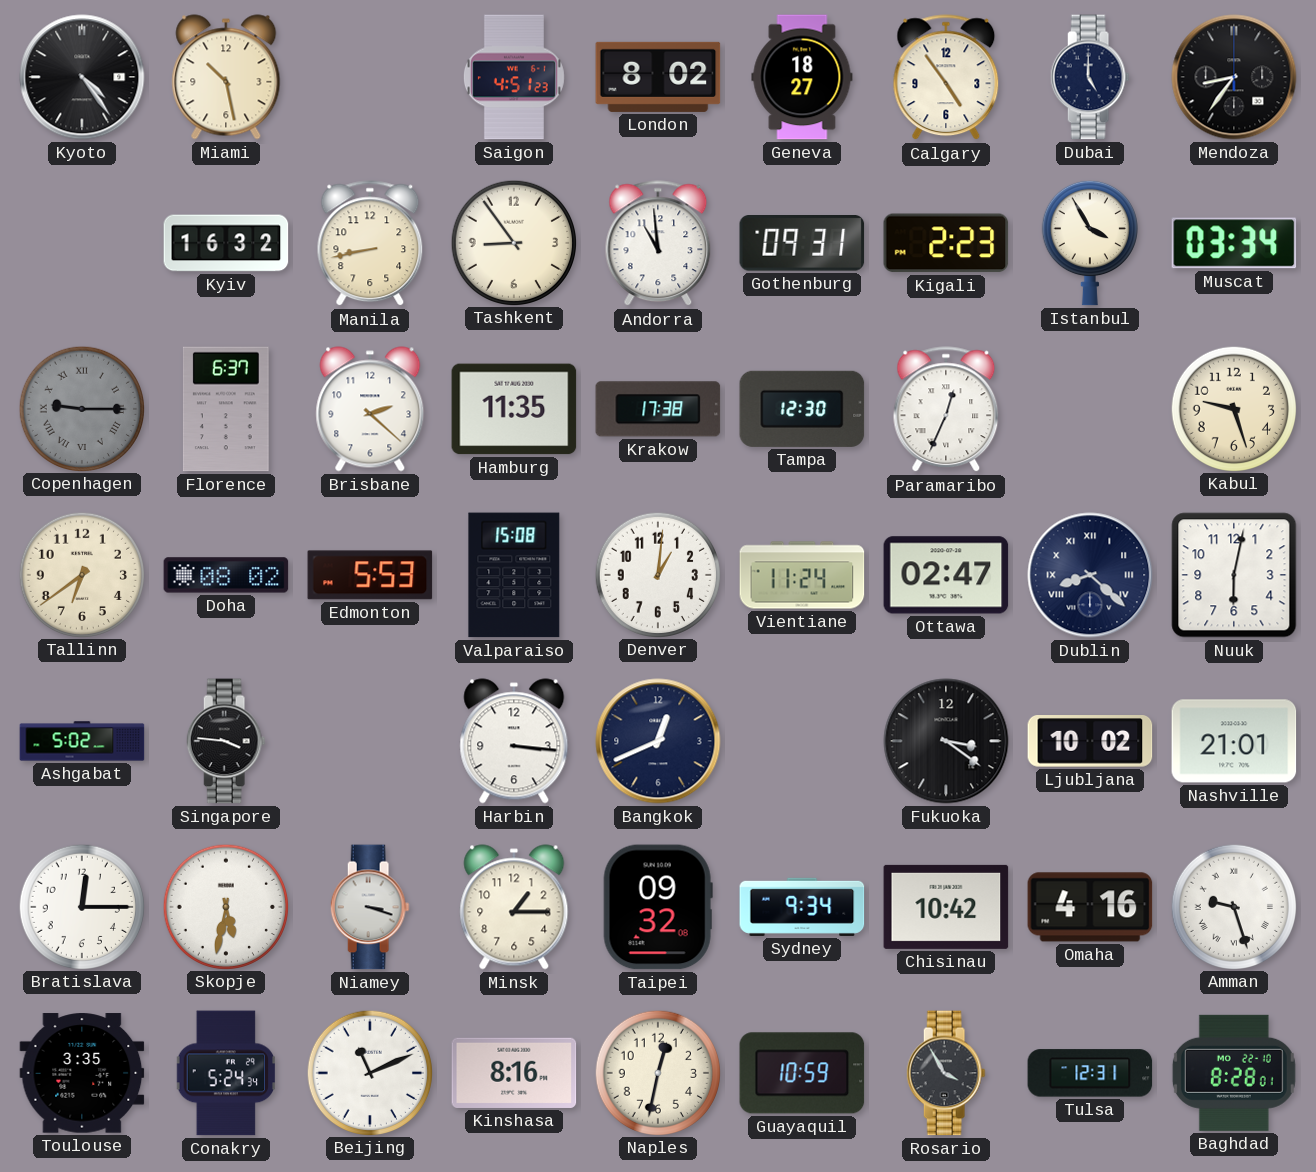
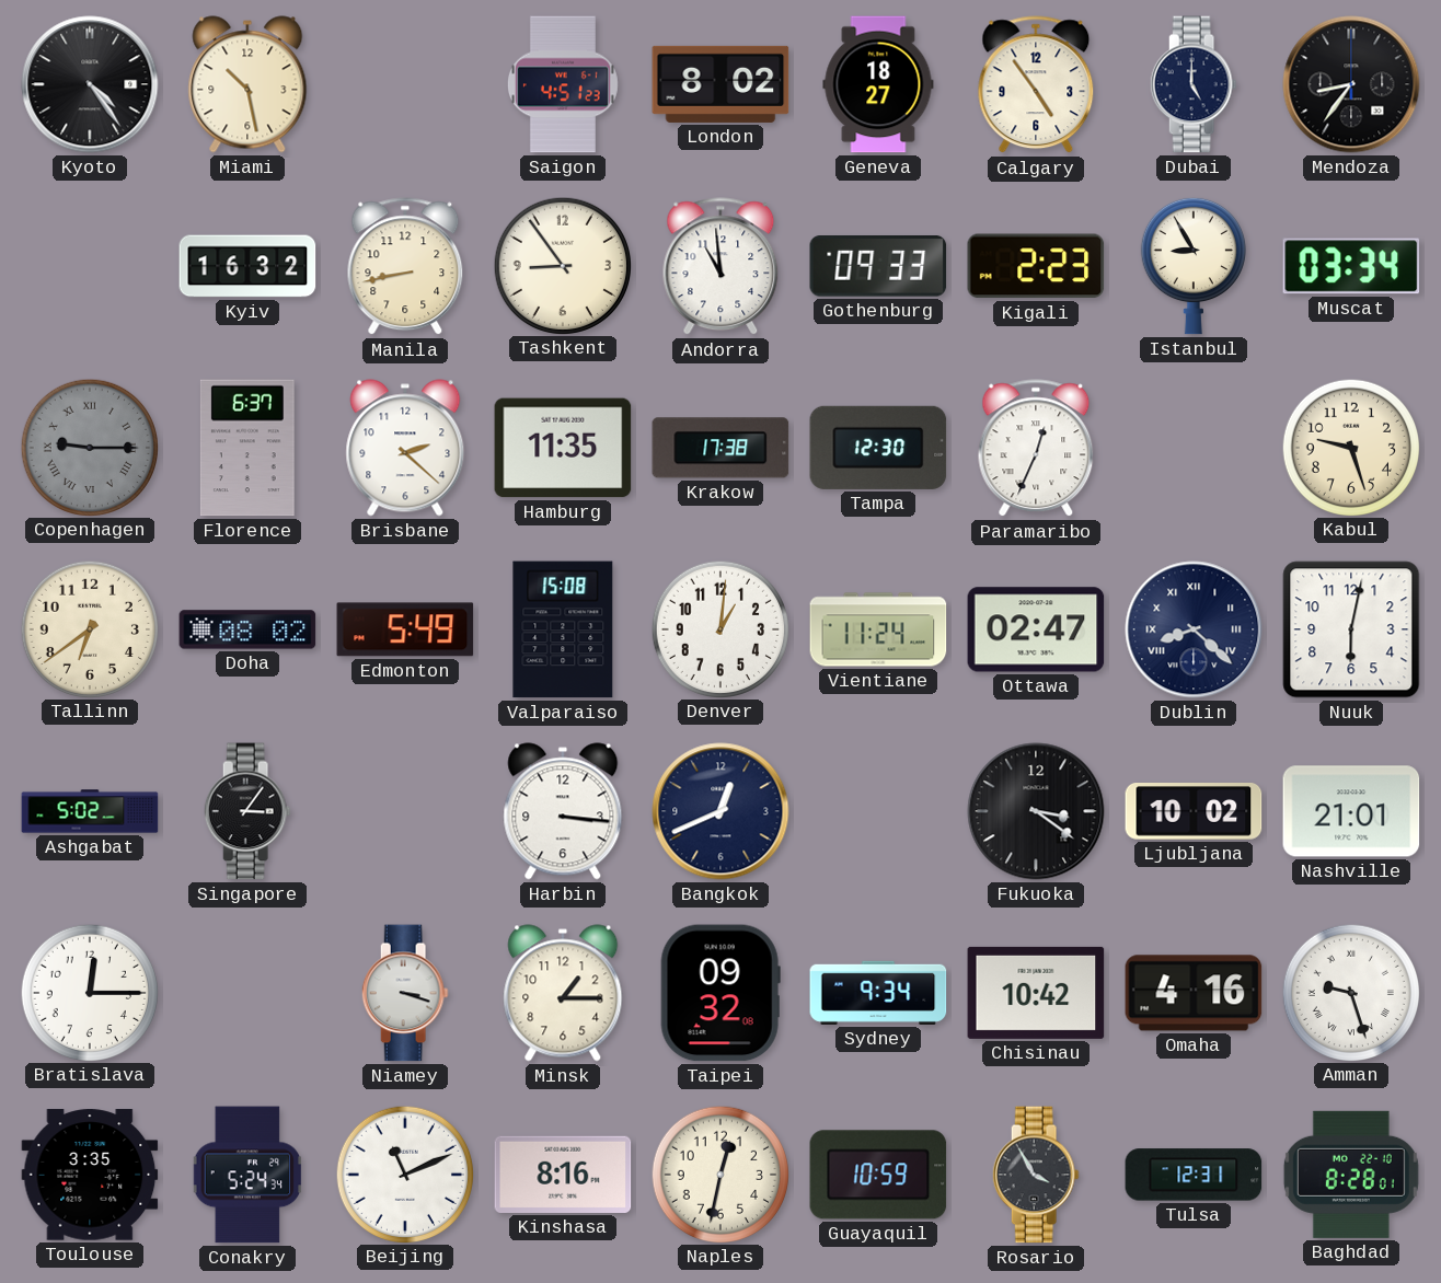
Gothenburg: 09:31 -> 09:33
Istanbul: 3:55 -> 8:55
Edmonton: 5:53 -> 5:49
Singapore: 3:46 -> 3:06
Skopje: 5:32 -> none
